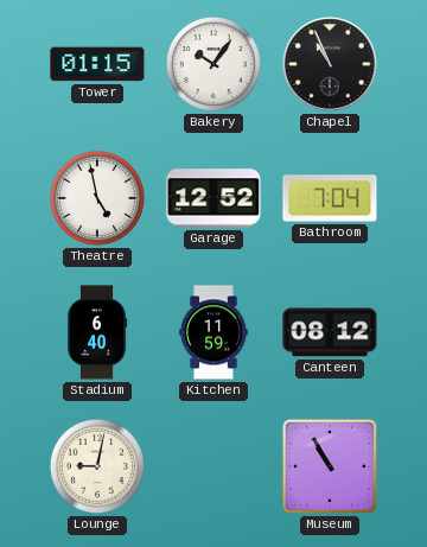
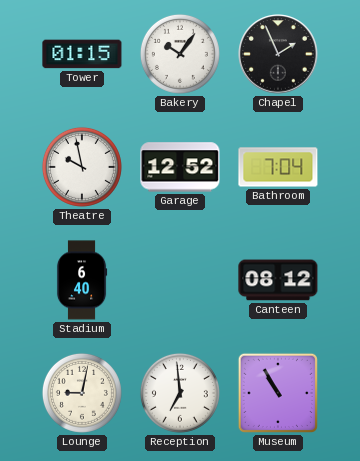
Chapel: 10:56 -> 1:56
Theatre: 4:58 -> 9:58
Kitchen: 11:59 -> none
Reception: none -> 6:59
